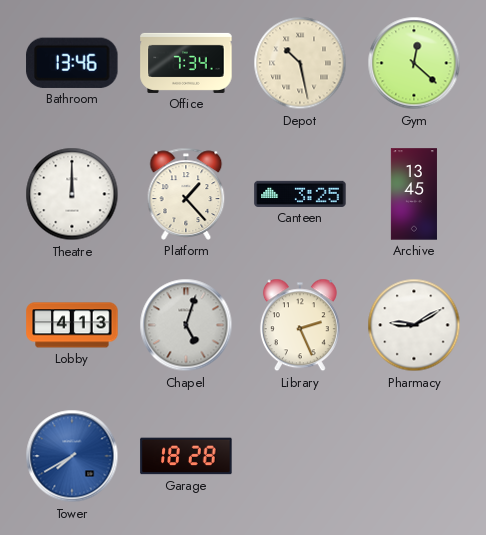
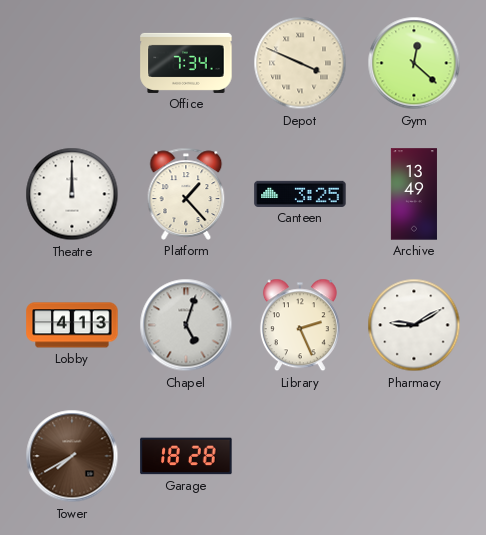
Bathroom: 13:46 -> none
Depot: 10:28 -> 3:49
Archive: 13:45 -> 13:49
Tower dial: blue -> brown
